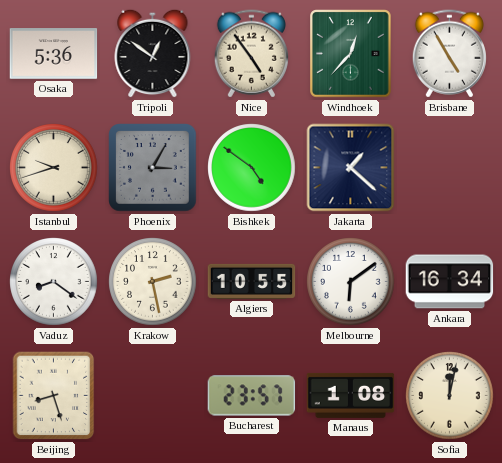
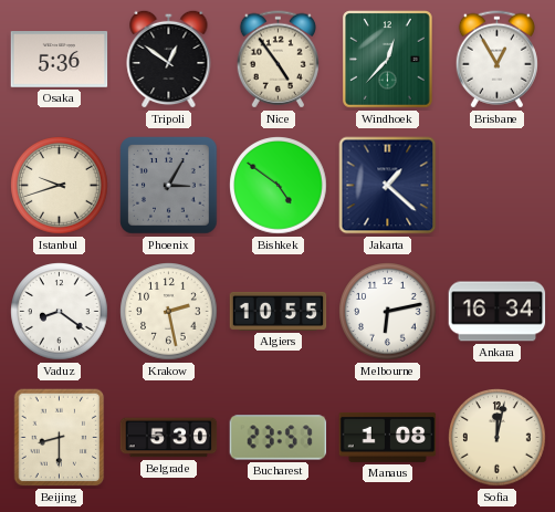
Brisbane: 4:55 -> 12:55
Melbourne: 6:09 -> 6:13
Beijing: 8:27 -> 8:30
Belgrade: none -> 5:30
